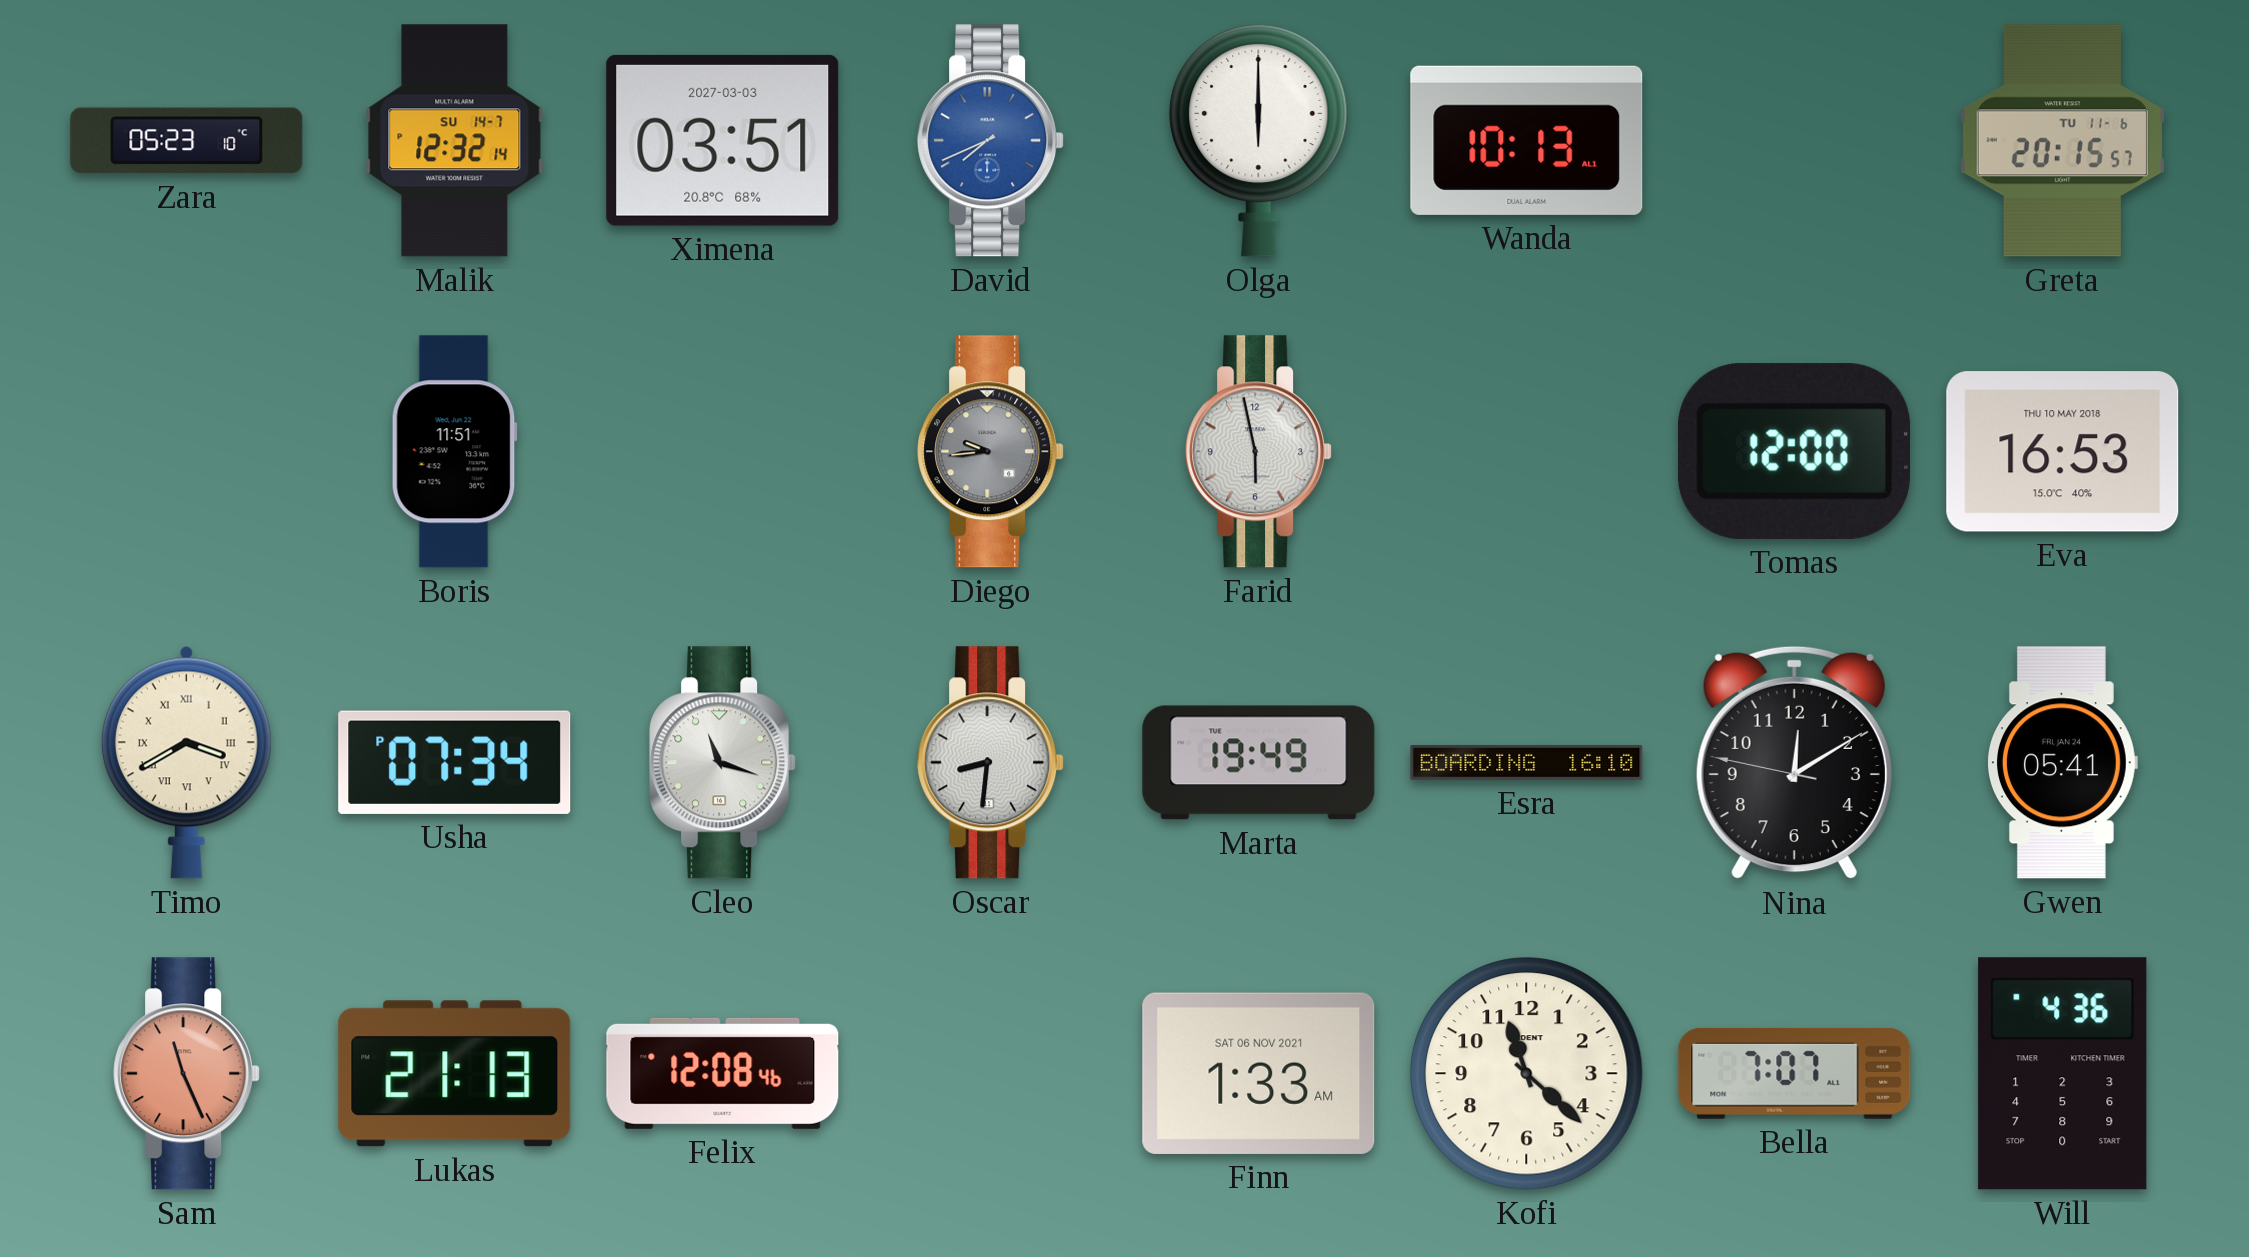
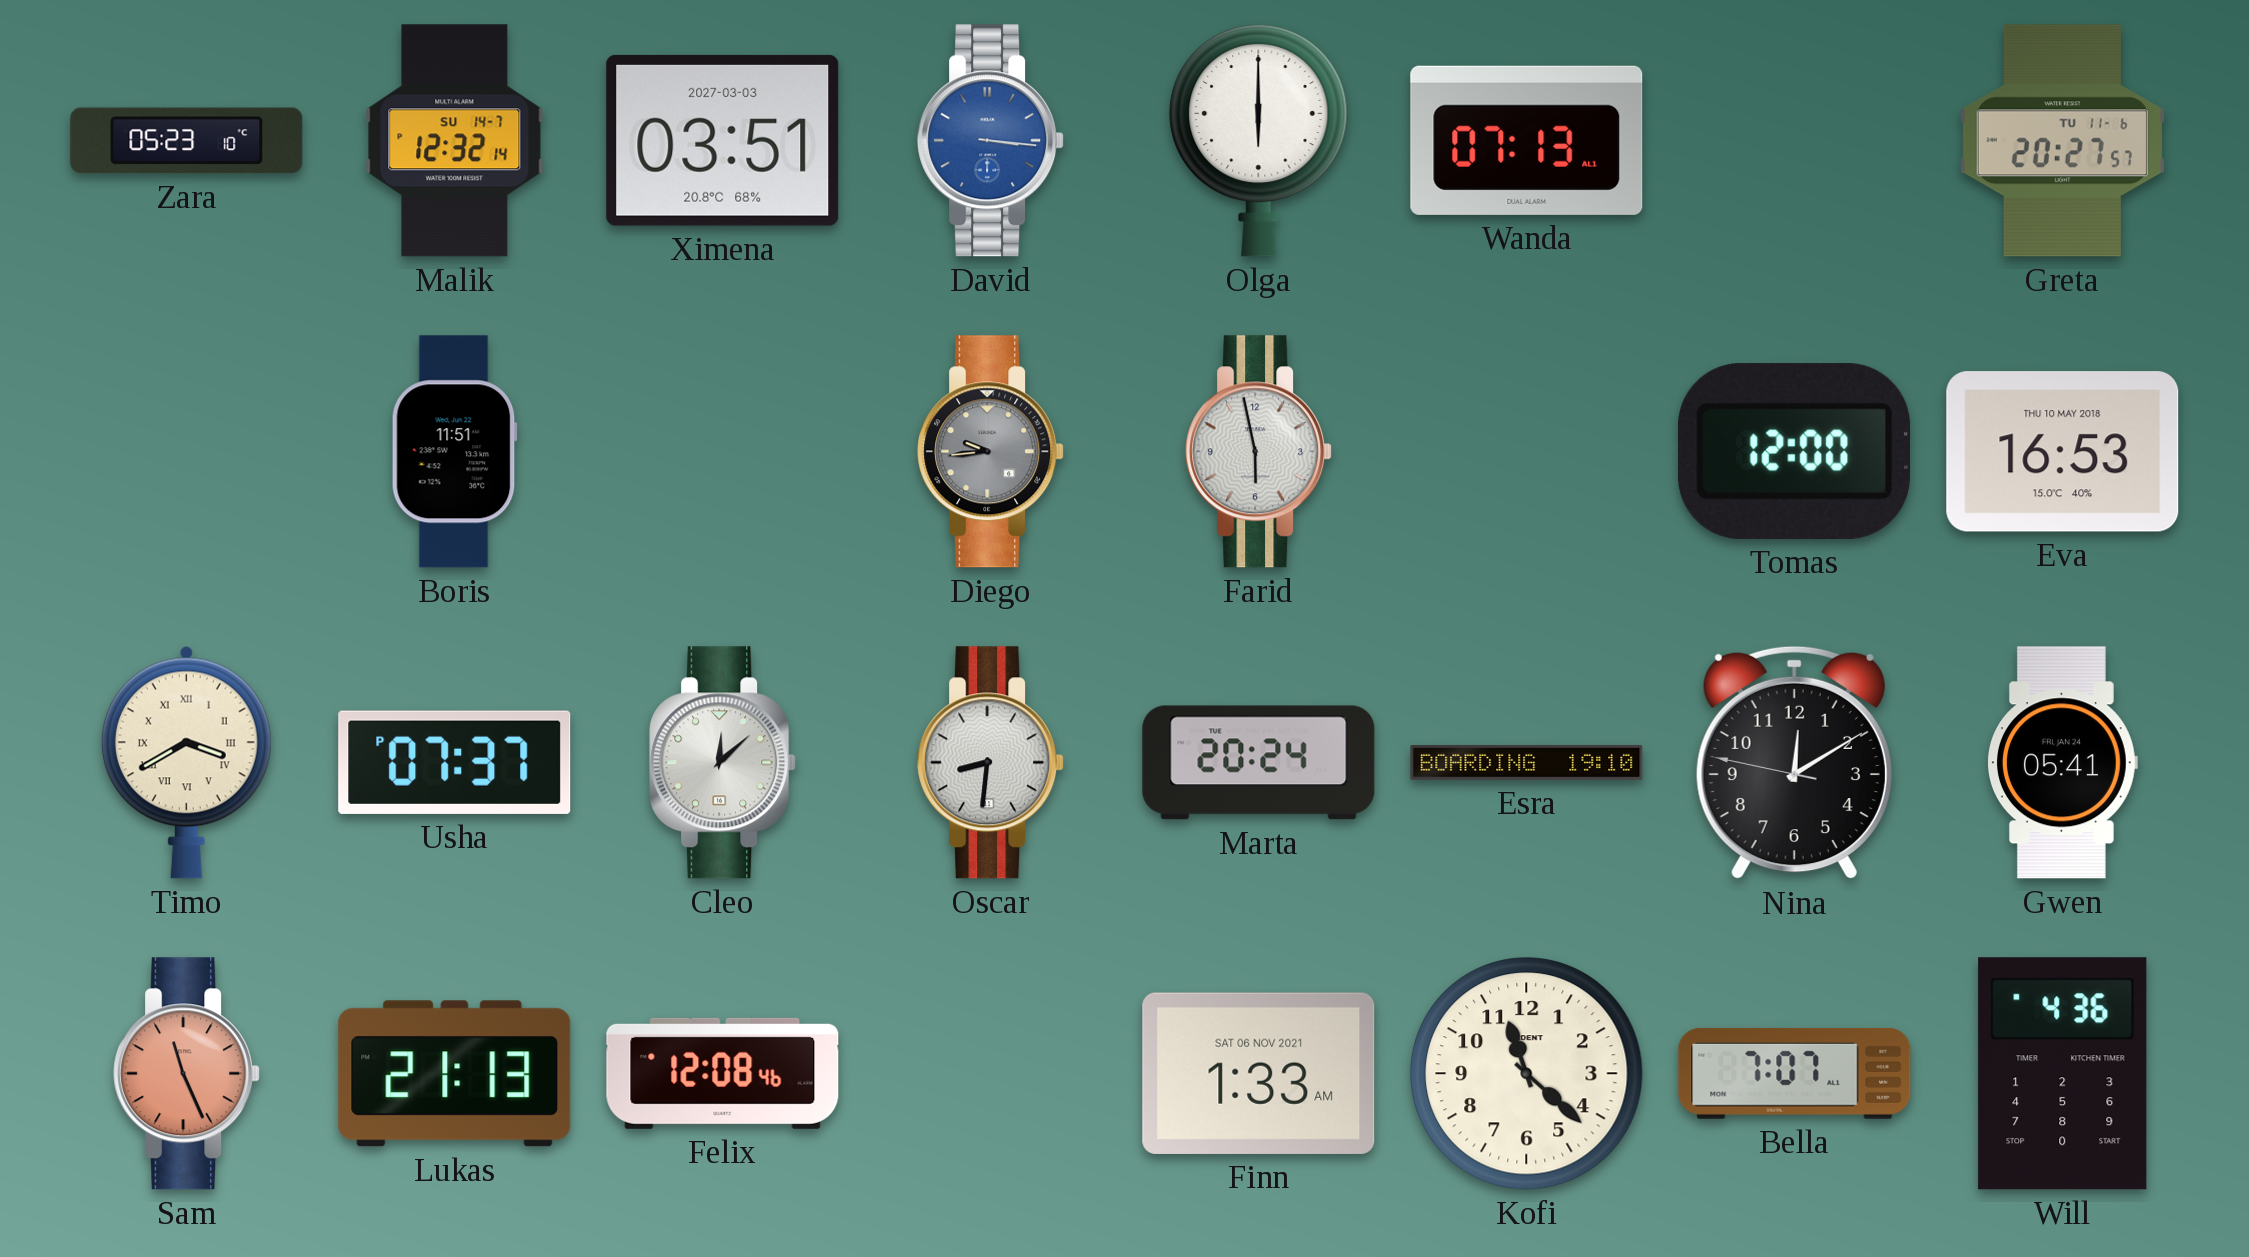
David: 7:41 -> 3:16
Wanda: 10:13 -> 07:13
Greta: 20:15 -> 20:27
Usha: 07:34 -> 07:37
Cleo: 11:18 -> 12:08
Marta: 19:49 -> 20:24
Esra: 16:10 -> 19:10
